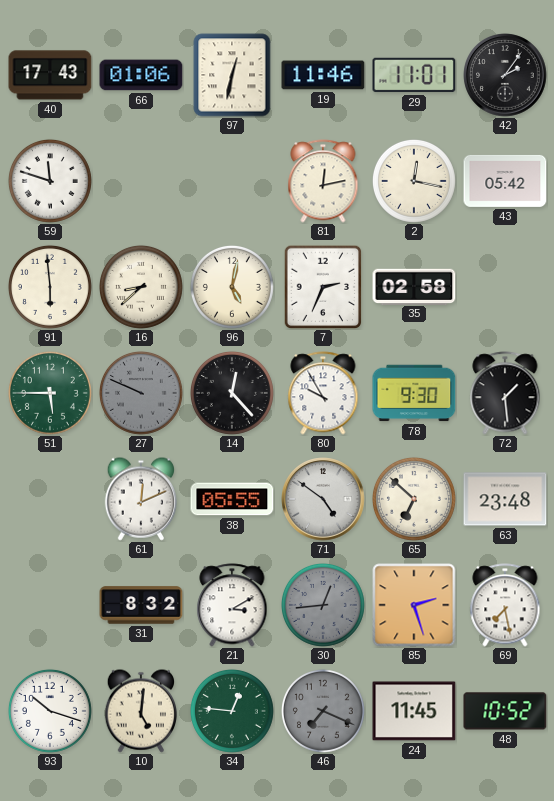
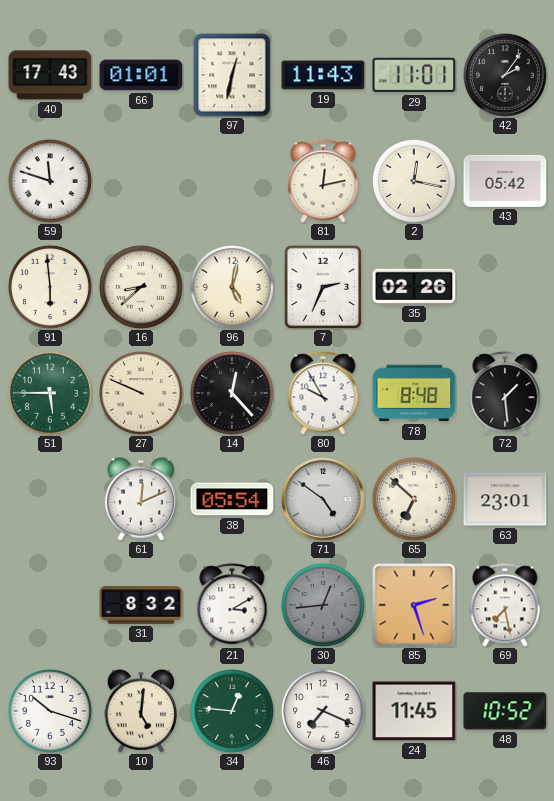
66: 01:06 -> 01:01
19: 11:46 -> 11:43
35: 02:58 -> 02:26
27 dial: grey -> cream
78: 9:30 -> 8:48
38: 05:55 -> 05:54
63: 23:48 -> 23:01
46 dial: grey -> white
